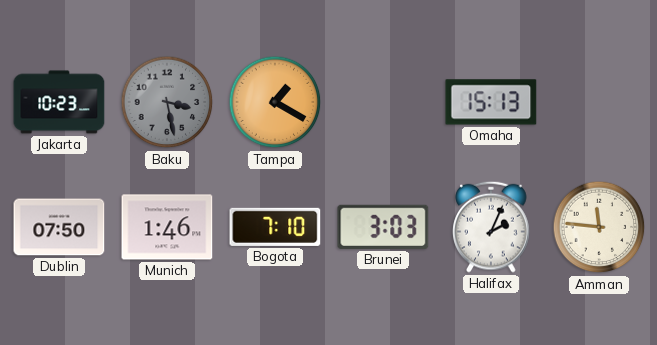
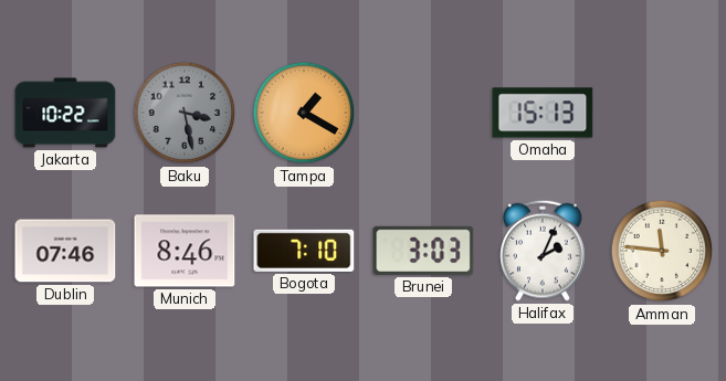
Jakarta: 10:23 -> 10:22
Dublin: 07:50 -> 07:46
Munich: 1:46 -> 8:46
